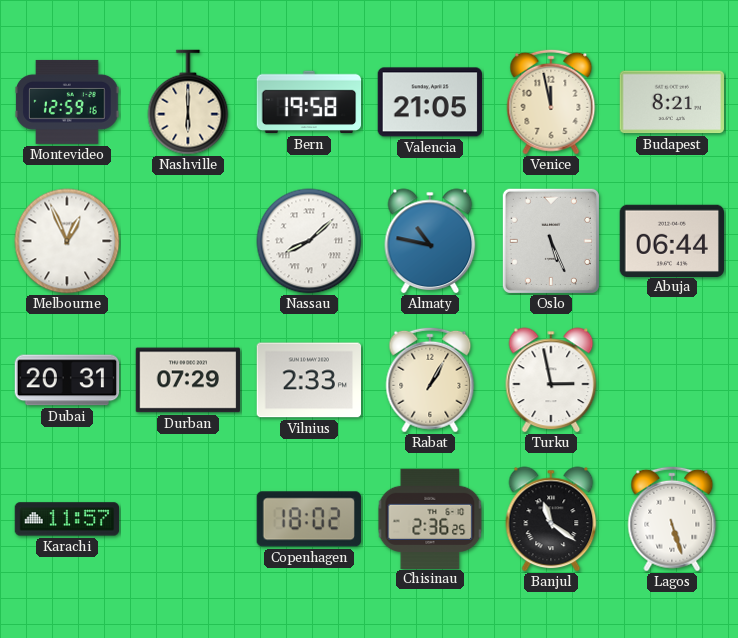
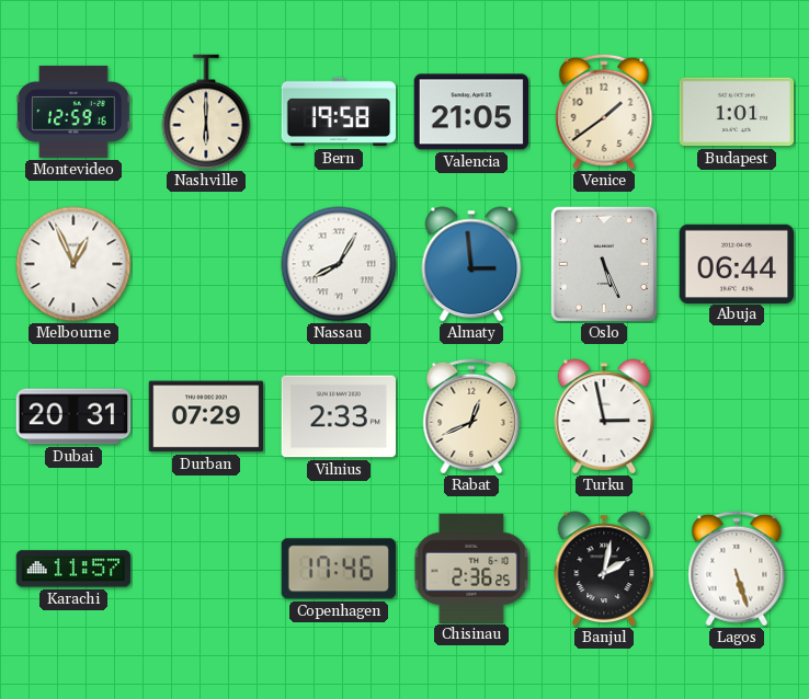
Venice: 11:58 -> 1:39
Budapest: 8:21 -> 1:01
Nassau: 8:08 -> 8:05
Almaty: 10:47 -> 2:59
Rabat: 1:05 -> 12:41
Copenhagen: 18:02 -> 17:46
Banjul: 11:21 -> 2:02
